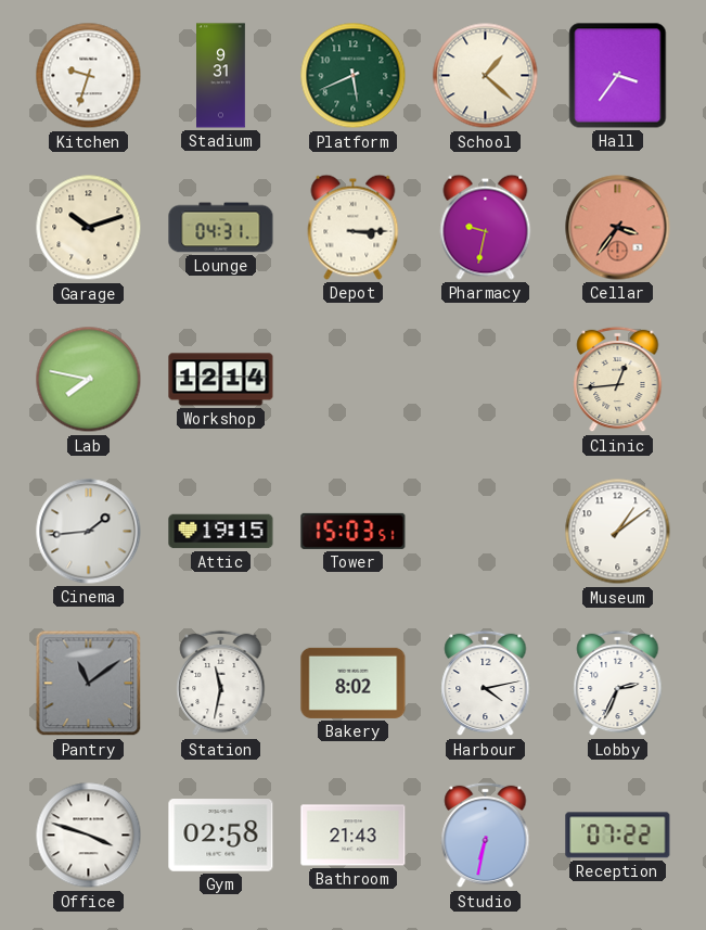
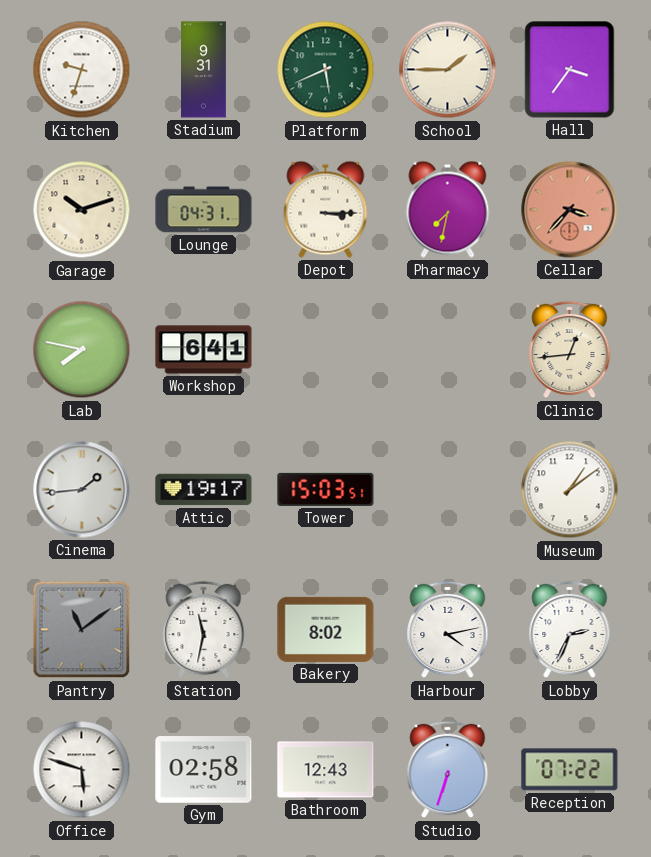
School: 1:22 -> 1:45
Pharmacy: 9:32 -> 7:32
Cellar: 3:36 -> 3:37
Workshop: 12:14 -> 6:41
Attic: 19:15 -> 19:17
Office: 3:48 -> 5:48
Bathroom: 21:43 -> 12:43
Studio: 6:32 -> 6:33
